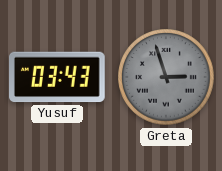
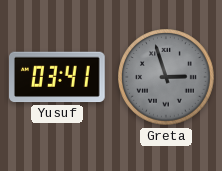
Yusuf: 03:43 -> 03:41
